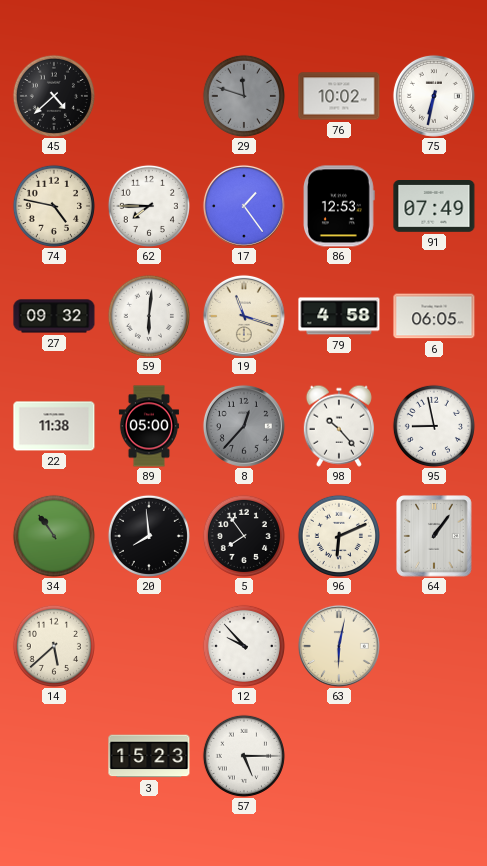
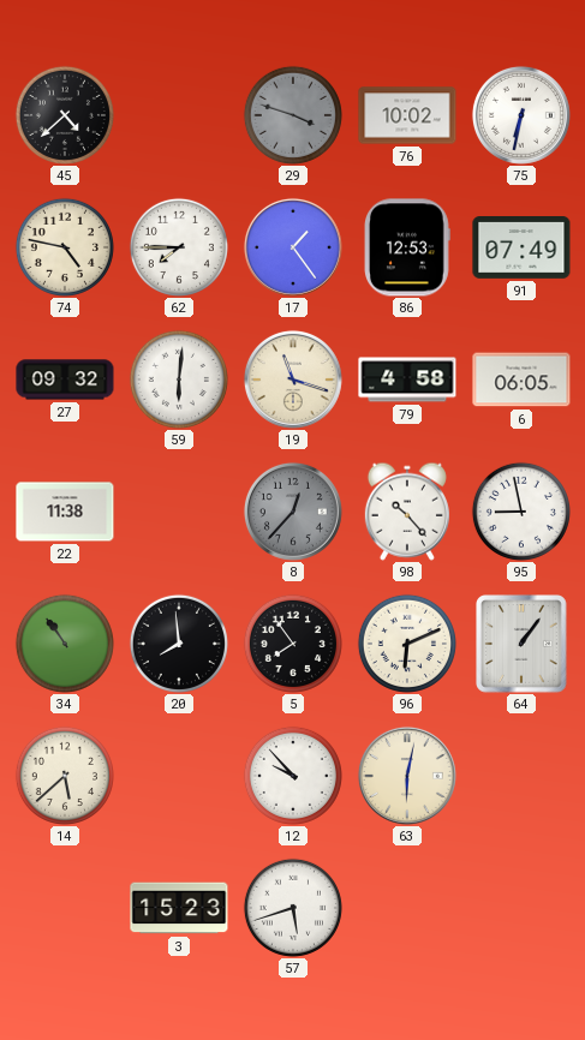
29: 11:48 -> 3:48
89: 05:00 -> none
57: 5:15 -> 5:42
